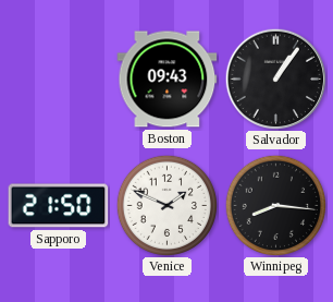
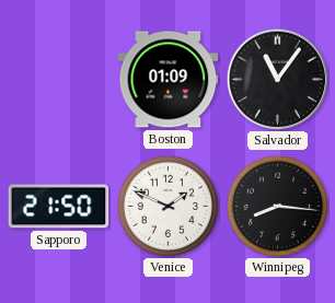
Boston: 09:43 -> 01:09
Salvador: 1:06 -> 11:06
